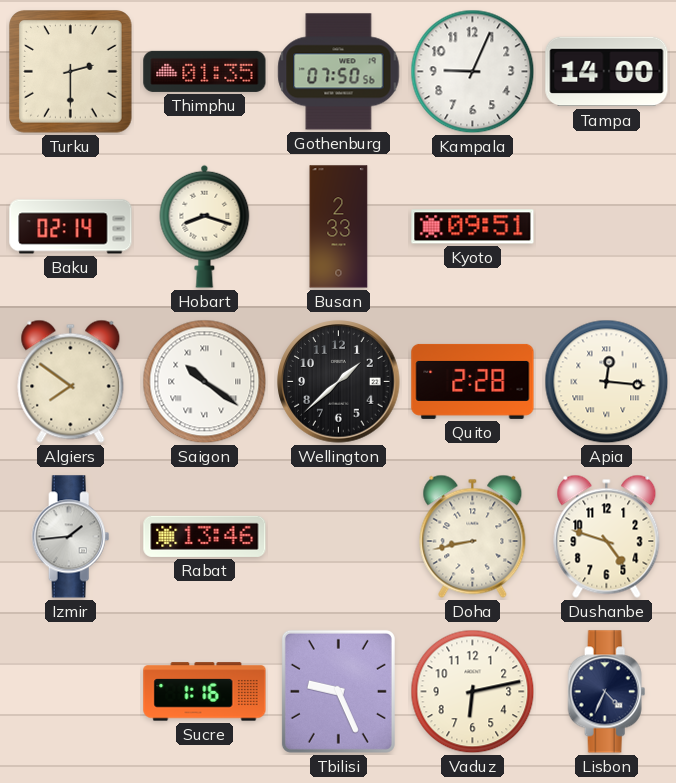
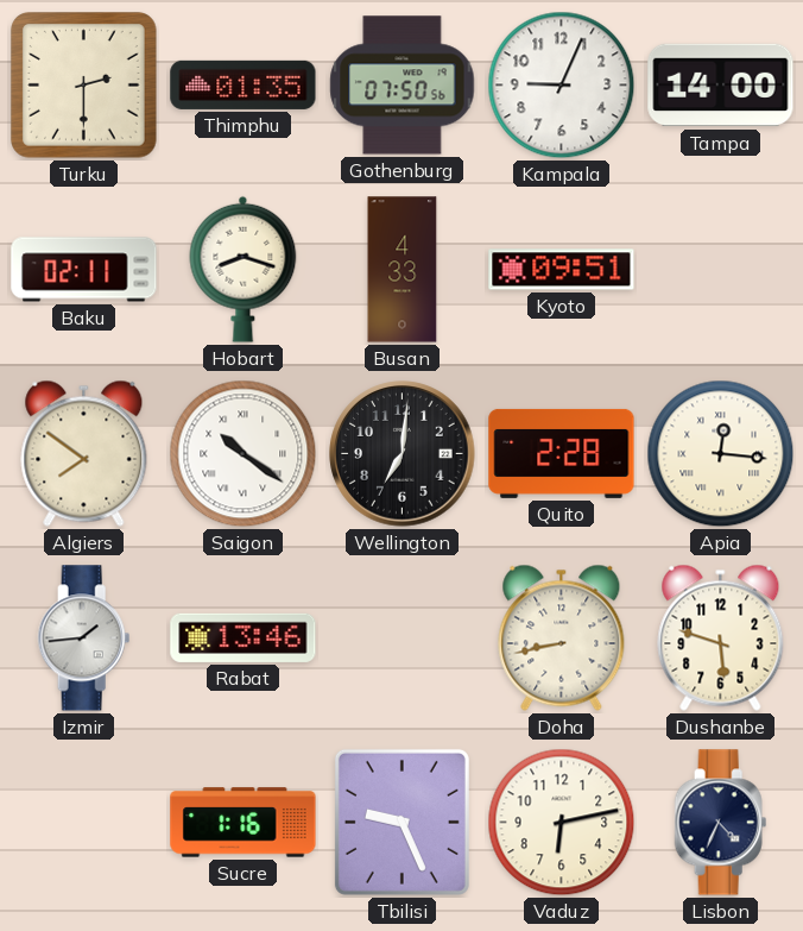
Baku: 02:14 -> 02:11
Busan: 2:33 -> 4:33
Wellington: 1:38 -> 7:01
Dushanbe: 4:48 -> 5:48
